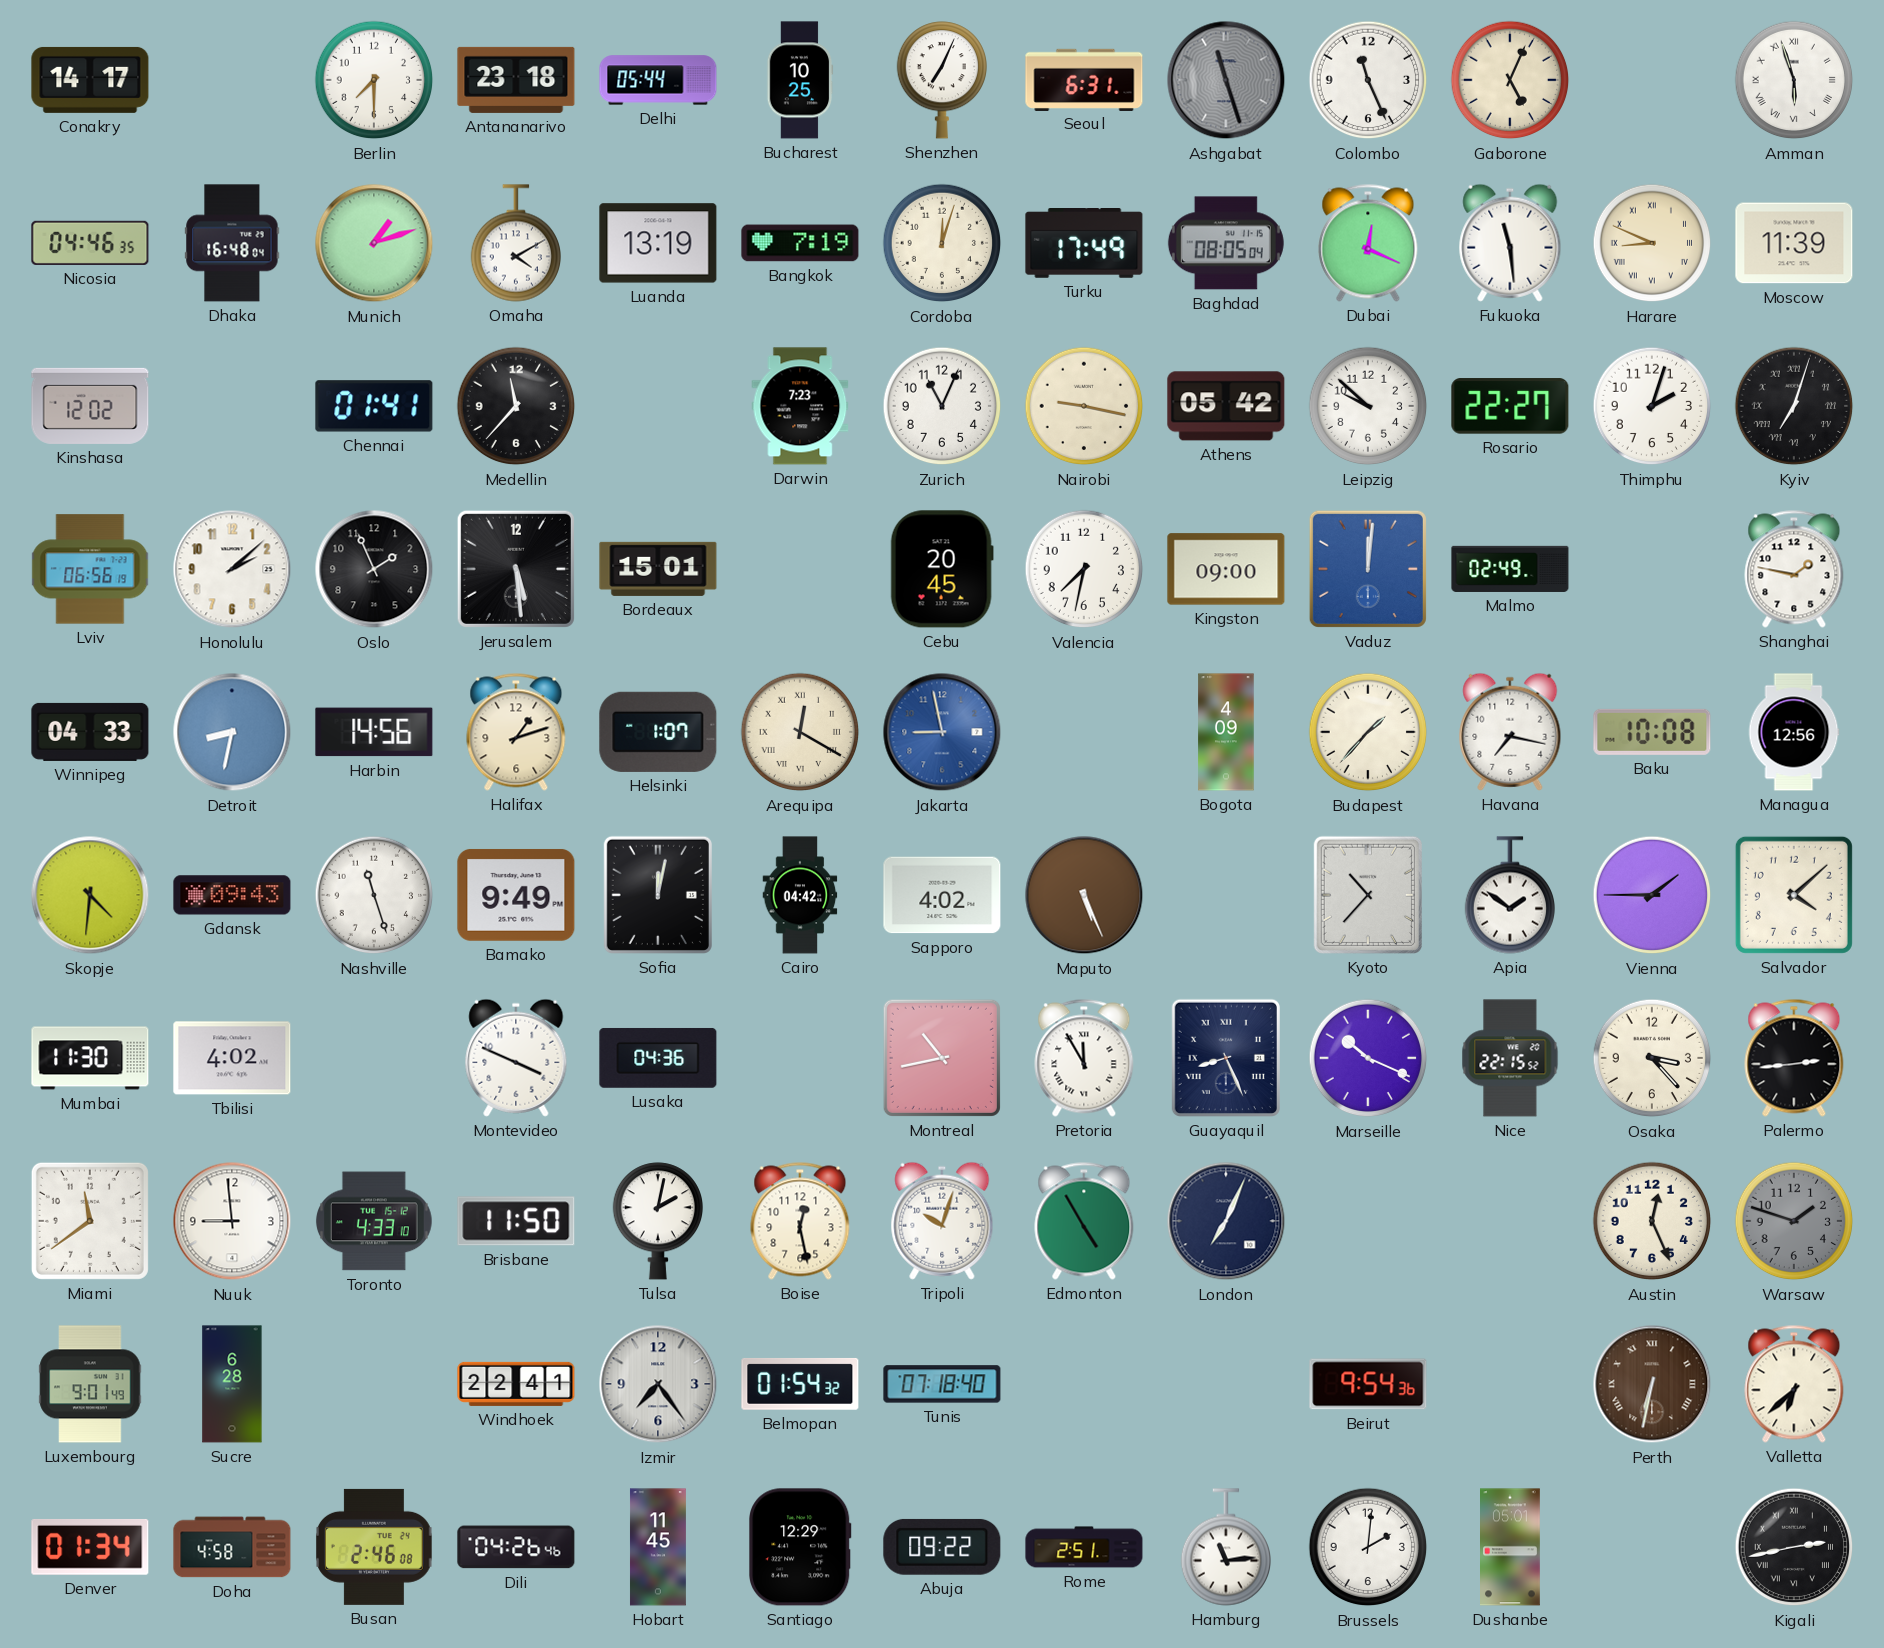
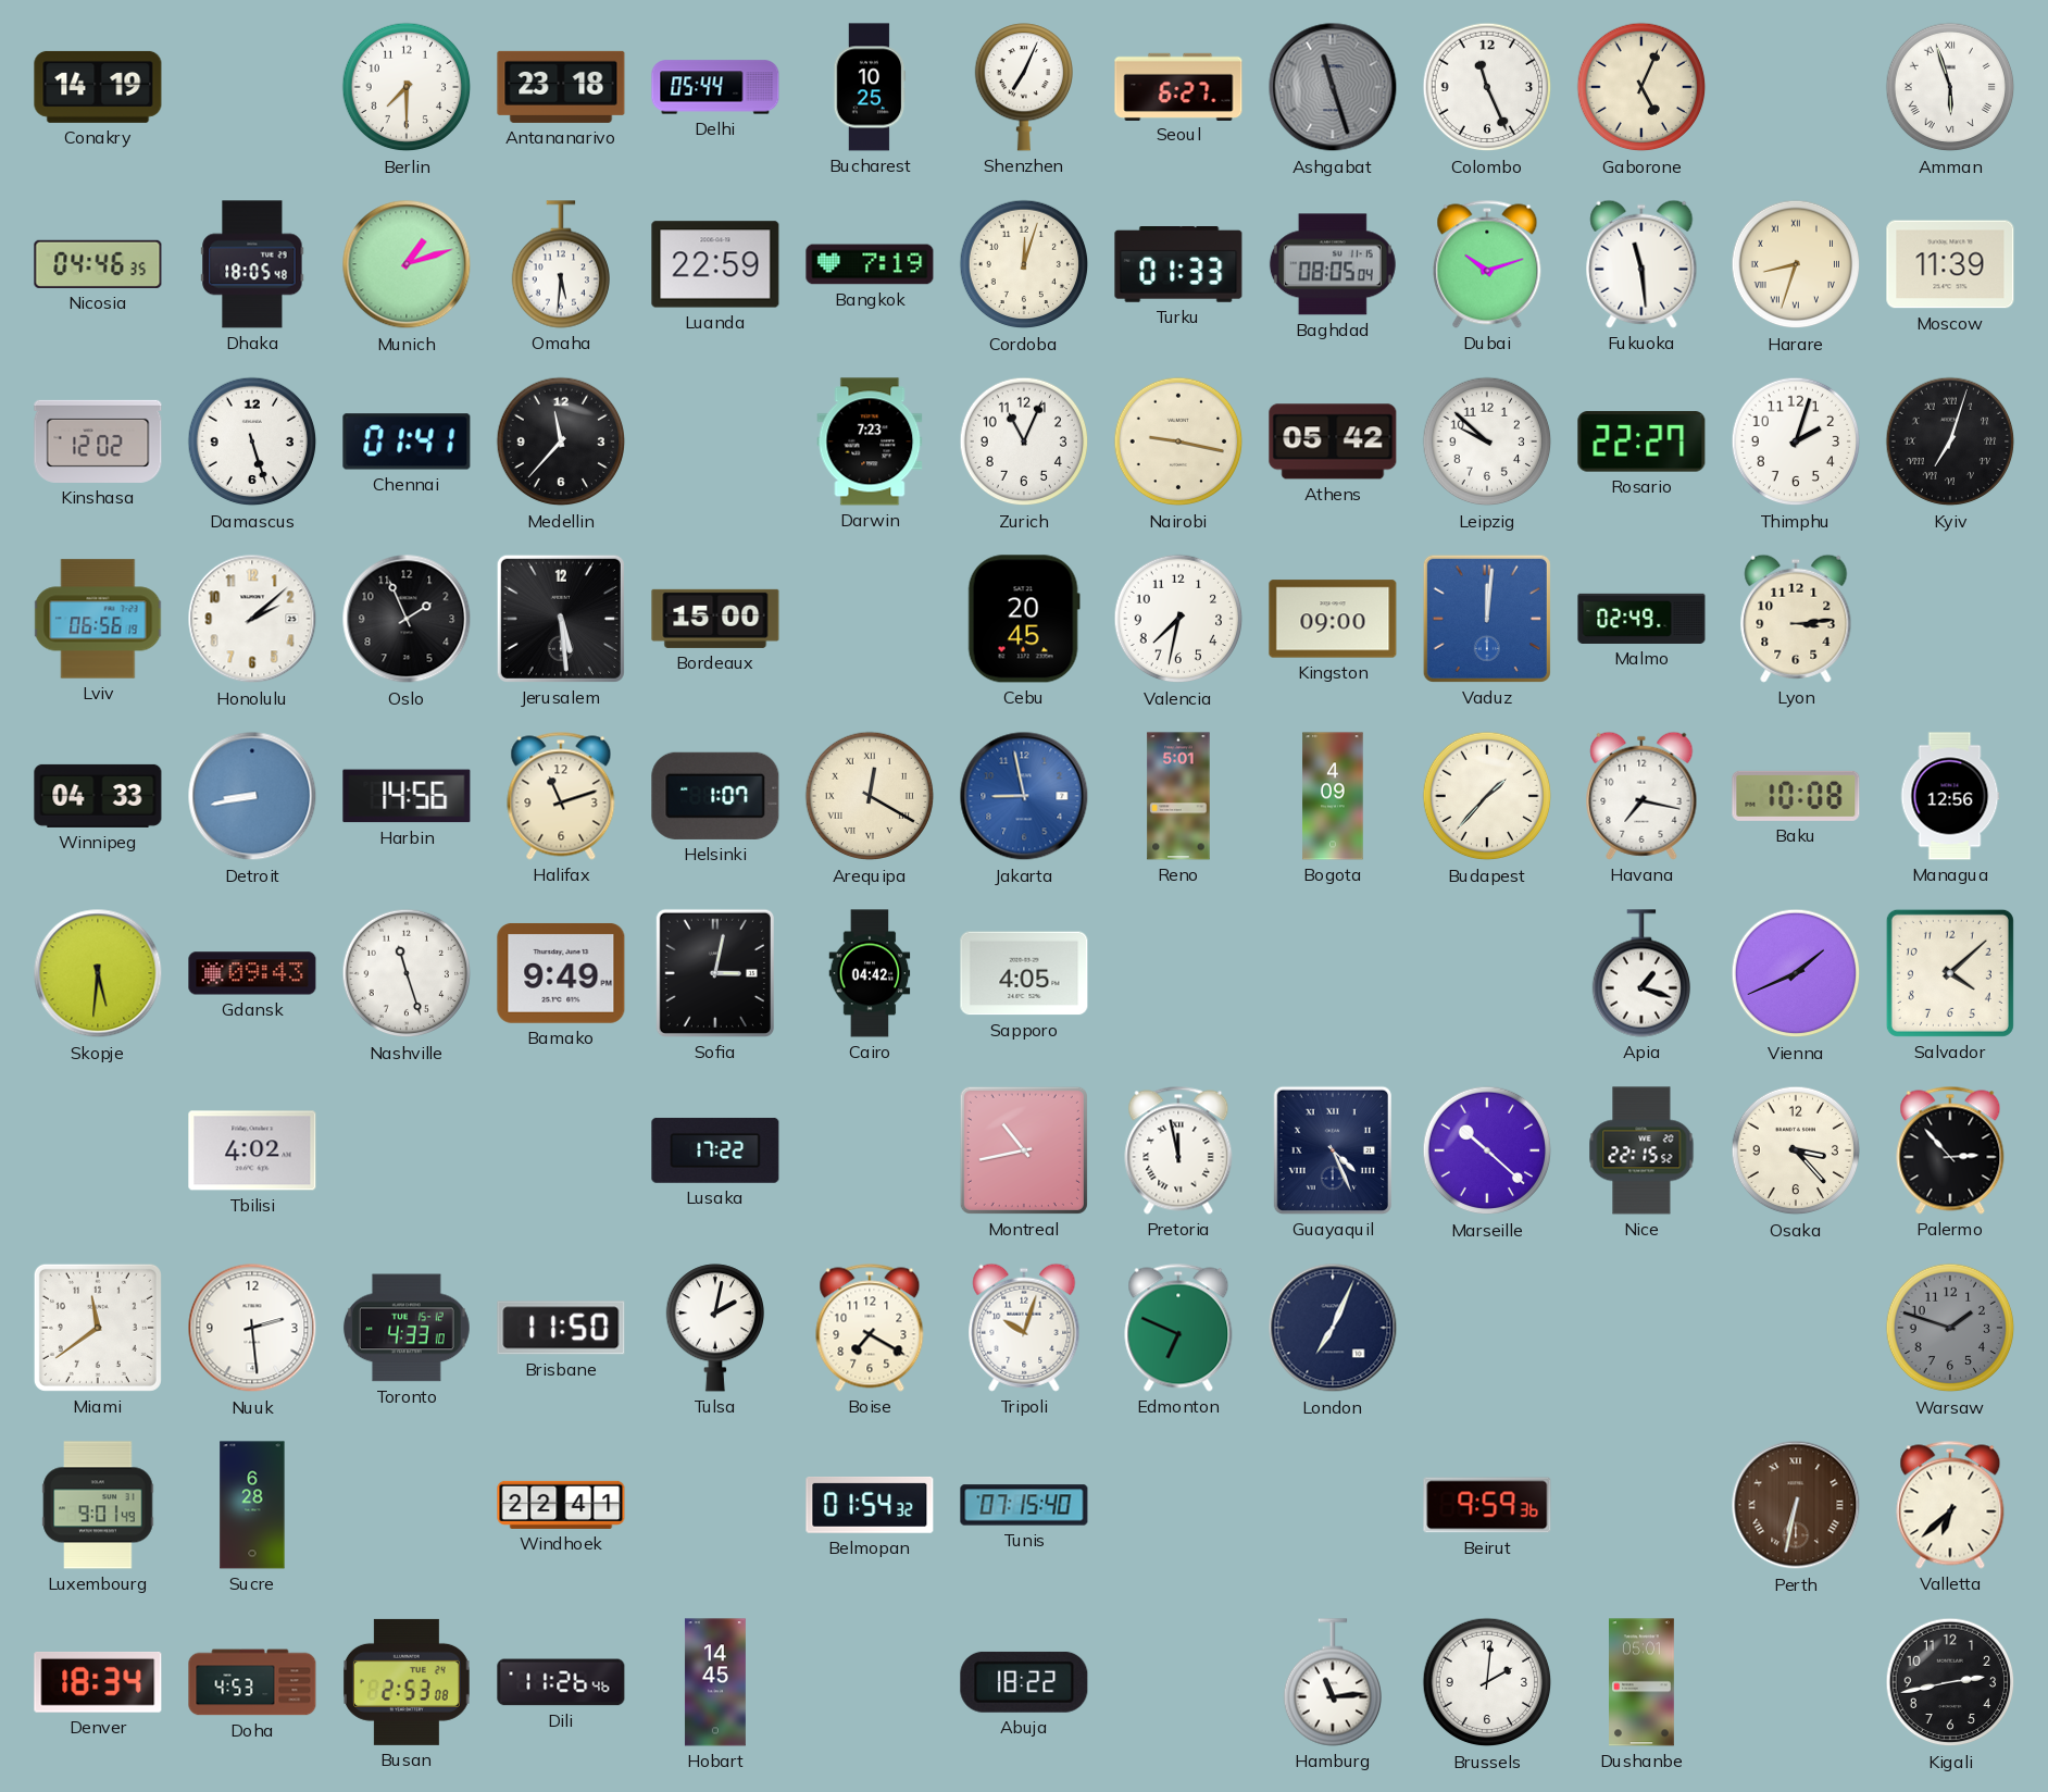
Conakry: 14:17 -> 14:19
Seoul: 6:31 -> 6:27
Dhaka: 16:48 -> 18:05
Omaha: 4:10 -> 5:31
Luanda: 13:19 -> 22:59
Turku: 17:49 -> 01:33
Dubai: 12:19 -> 10:12
Harare: 8:49 -> 8:33
Damascus: none -> 5:27
Bordeaux: 15:01 -> 15:00
Lyon: none -> 3:14
Shanghai: 1:47 -> none
Detroit: 8:32 -> 8:43
Halifax: 1:12 -> 11:12
Reno: none -> 5:01
Skopje: 4:31 -> 5:31
Sofia: 12:02 -> 3:02
Sapporo: 4:02 -> 4:05
Maputo: 5:26 -> none
Kyoto: 10:37 -> none
Apia: 1:51 -> 1:18
Vienna: 1:45 -> 1:41
Mumbai: 11:30 -> none
Montevideo: 3:49 -> none
Lusaka: 04:36 -> 17:22
Pretoria: 11:55 -> 11:58
Guayaquil: 8:26 -> 4:26
Marseille: 10:19 -> 10:22
Palermo: 2:44 -> 2:53
Nuuk: 8:59 -> 2:29
Boise: 12:28 -> 7:20
Edmonton: 4:55 -> 6:49
Austin: 12:26 -> none
Izmir: 7:24 -> none
Tunis: 07:18 -> 07:15
Beirut: 9:54 -> 9:59
Denver: 01:34 -> 18:34
Doha: 4:58 -> 4:53
Busan: 2:46 -> 2:53
Dili: 04:26 -> 11:26
Hobart: 11:45 -> 14:45
Santiago: 12:29 -> none
Abuja: 09:22 -> 18:22
Rome: 2:51 -> none
Kigali numerals: Roman -> Arabic
